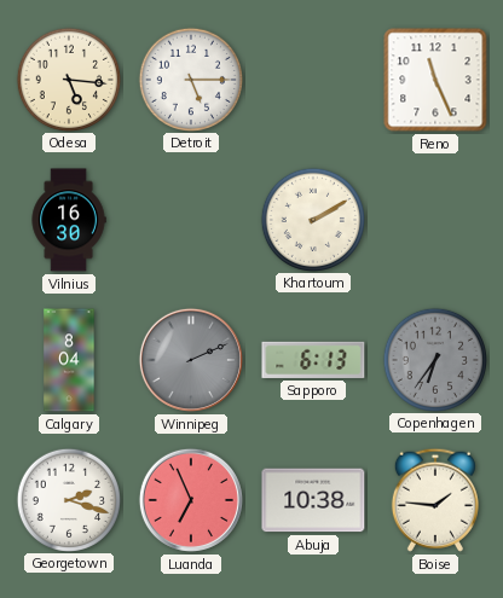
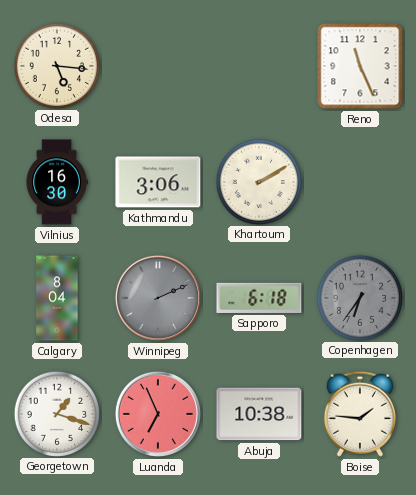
Detroit: 5:15 -> none
Kathmandu: none -> 3:06
Sapporo: 6:13 -> 6:18
Georgetown: 2:18 -> 1:18
